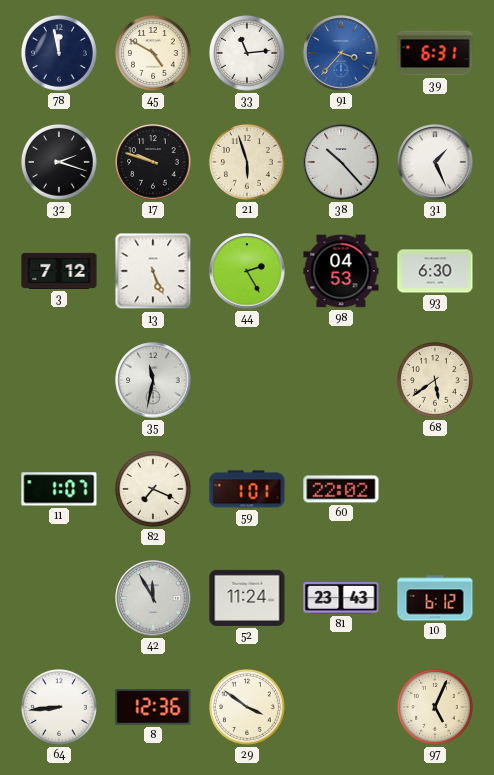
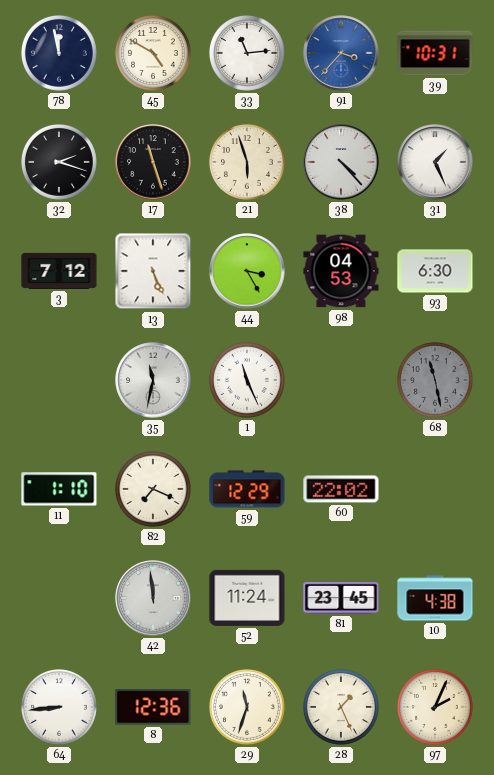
39: 6:31 -> 10:31
17: 9:48 -> 11:27
38: 10:23 -> 4:23
44: 2:25 -> 3:25
1: none -> 11:26
68: 5:39 -> 11:28
68 dial: cream -> grey
11: 1:07 -> 1:10
59: 1:01 -> 12:29
42: 11:55 -> 11:59
81: 23:43 -> 23:45
10: 6:12 -> 4:38
29: 3:51 -> 11:33
28: none -> 1:26
97: 5:04 -> 2:04
